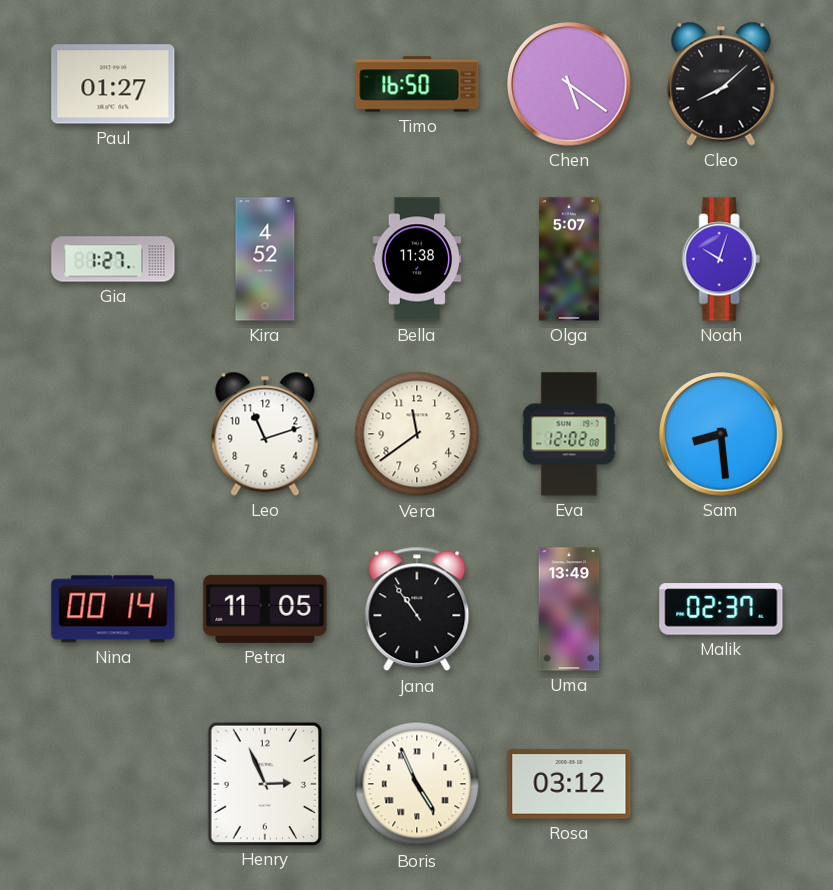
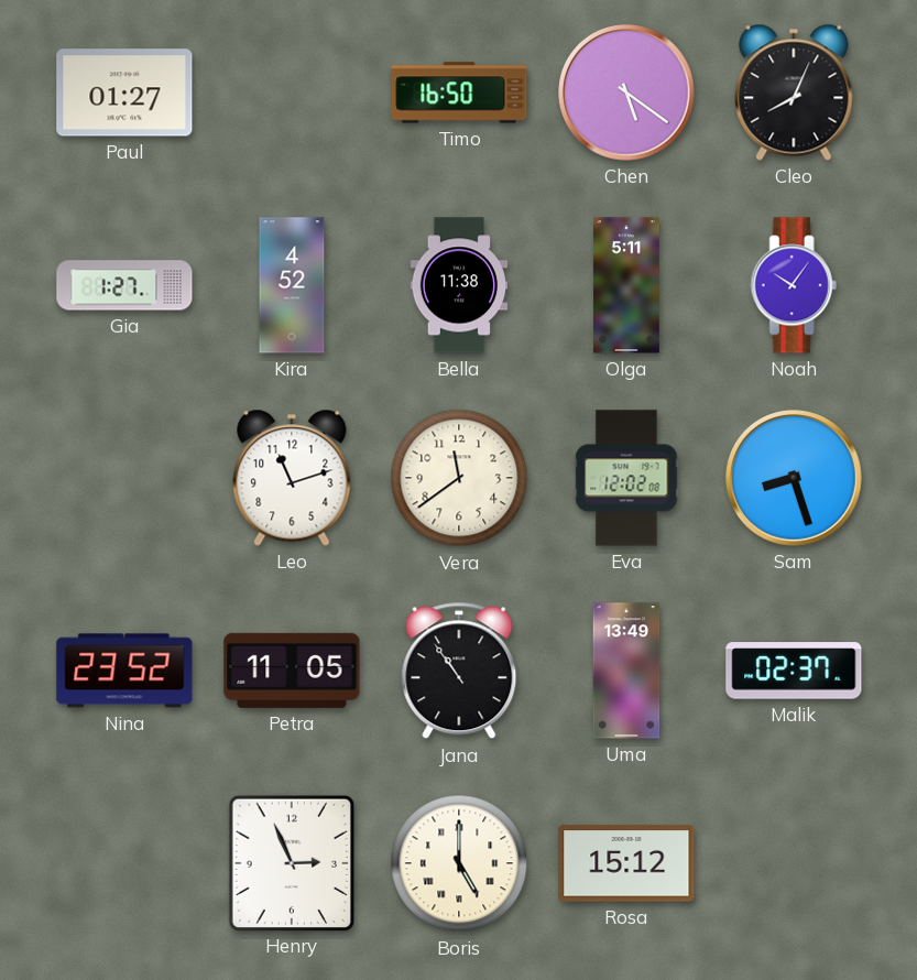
Cleo: 8:08 -> 8:04
Olga: 5:07 -> 5:11
Noah: 10:03 -> 10:06
Sam: 8:29 -> 8:27
Nina: 00:14 -> 23:52
Boris: 4:56 -> 5:00
Rosa: 03:12 -> 15:12
